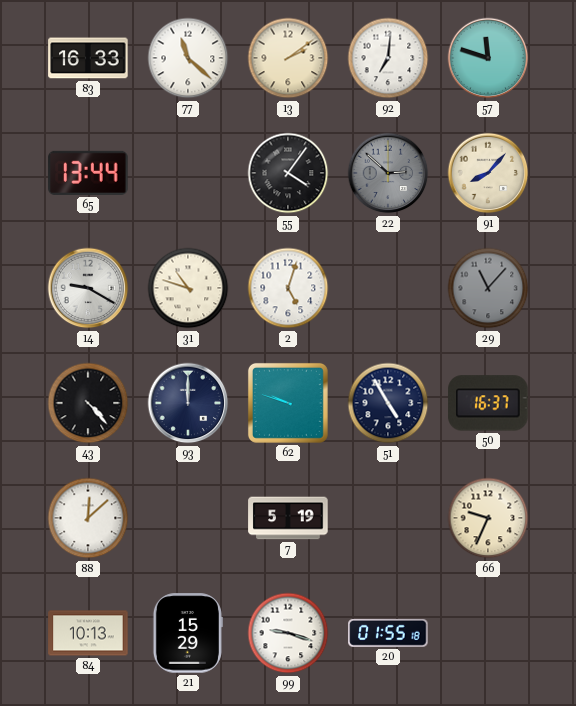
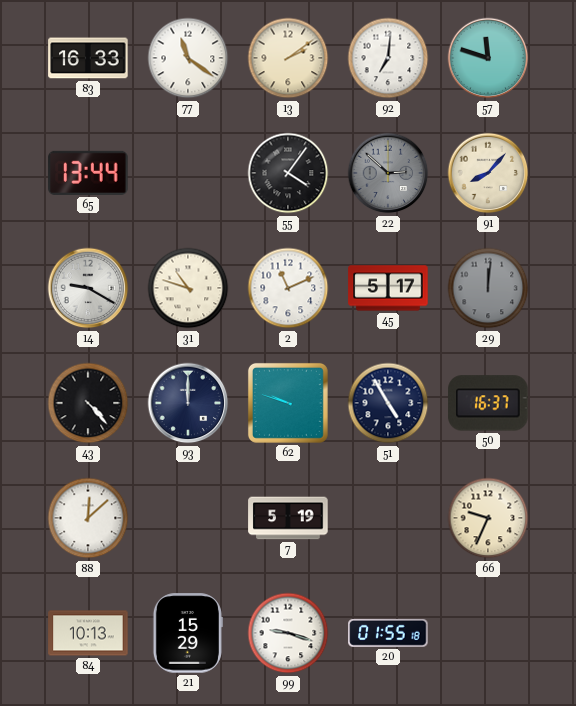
77: 11:22 -> 11:21
2: 5:03 -> 11:11
45: none -> 5:17
29: 11:07 -> 12:01
